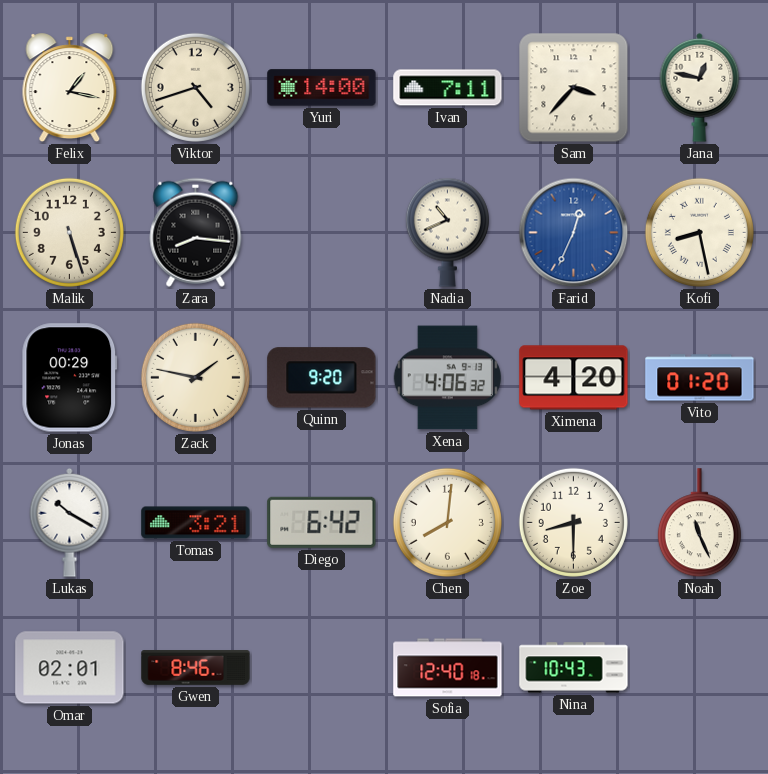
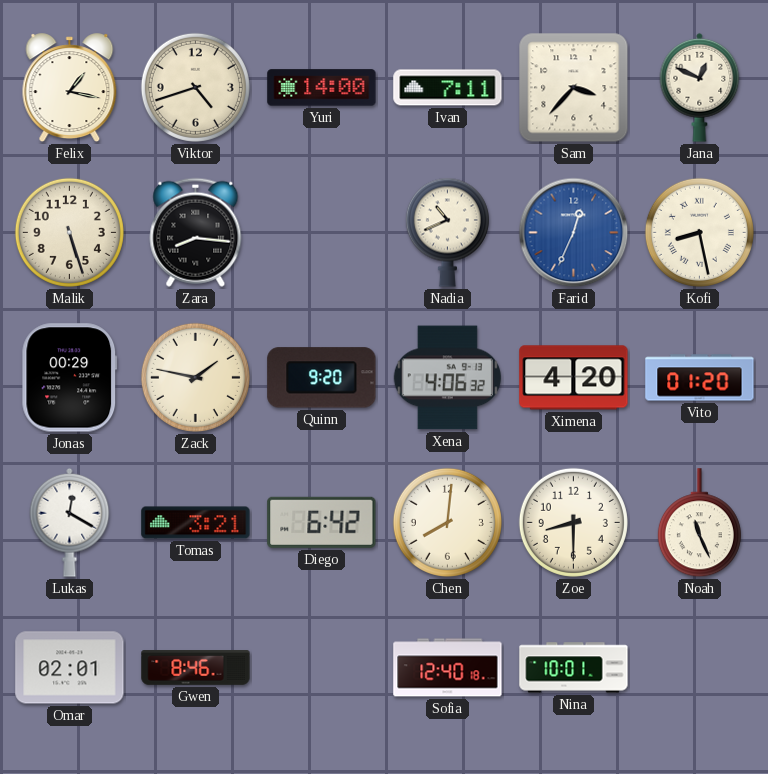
Jana: 12:47 -> 12:49
Lukas: 10:20 -> 12:20
Nina: 10:43 -> 10:01
